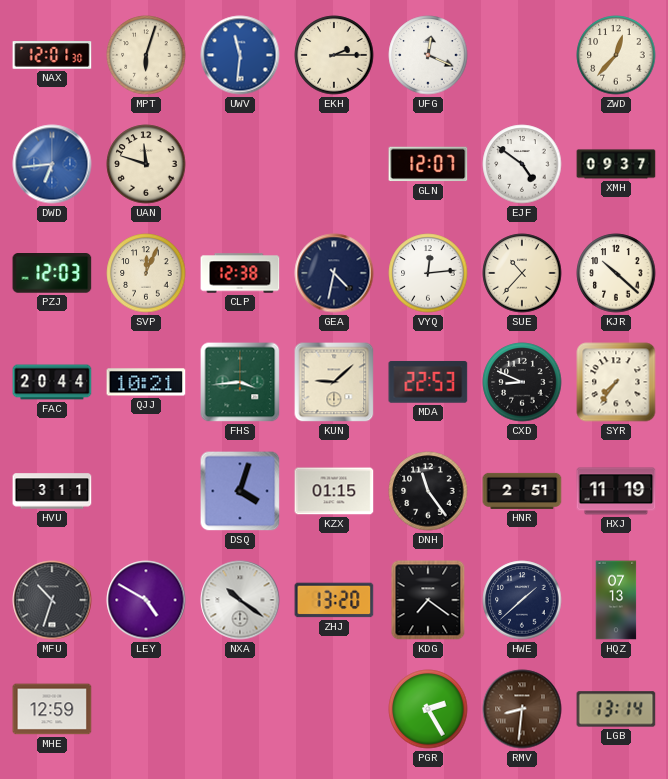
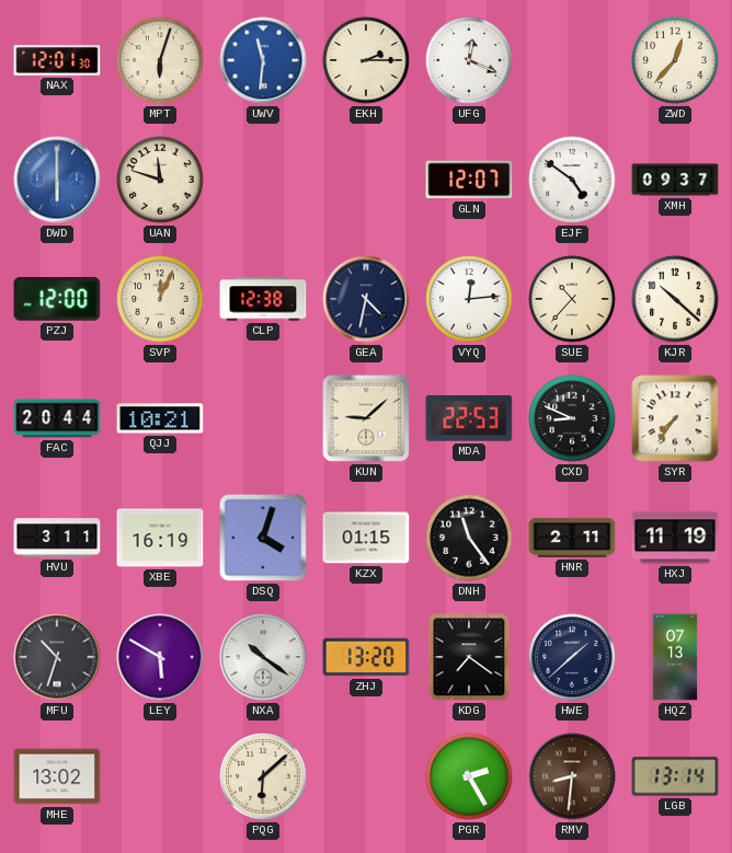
DWD: 6:44 -> 6:00
PZJ: 12:03 -> 12:00
FHS: 3:44 -> none
XBE: none -> 16:19
HNR: 2:51 -> 2:11
LEY: 4:50 -> 5:50
MHE: 12:59 -> 13:02
PQG: none -> 6:08
